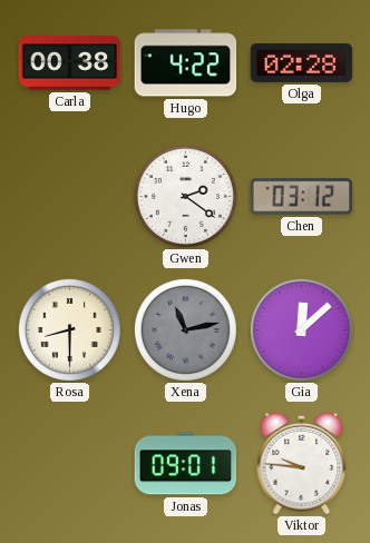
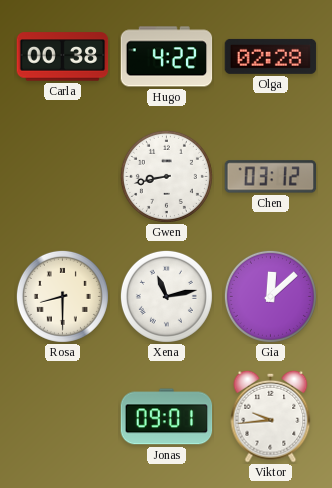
Gwen: 2:21 -> 8:43
Xena dial: grey -> white
Viktor: 9:46 -> 9:44
